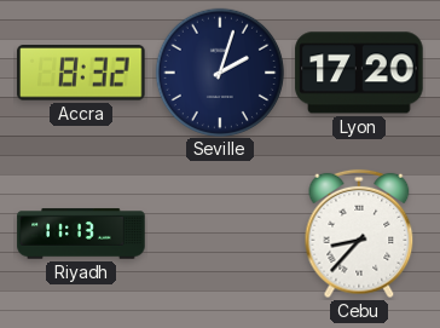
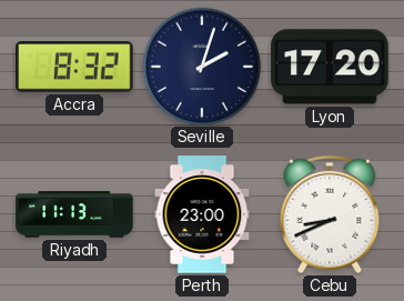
Perth: none -> 23:00
Cebu: 8:37 -> 8:41
